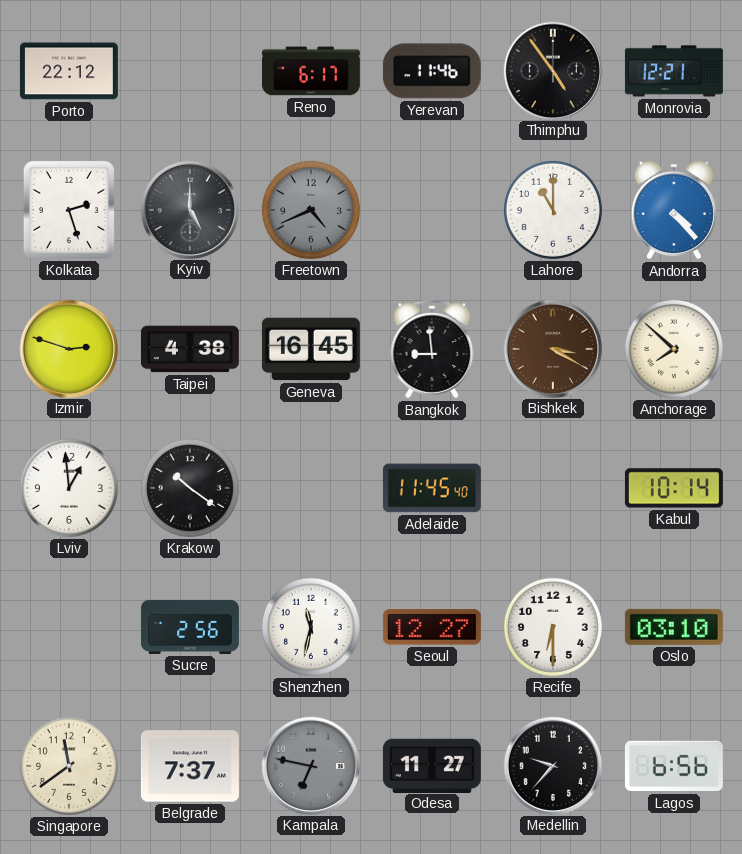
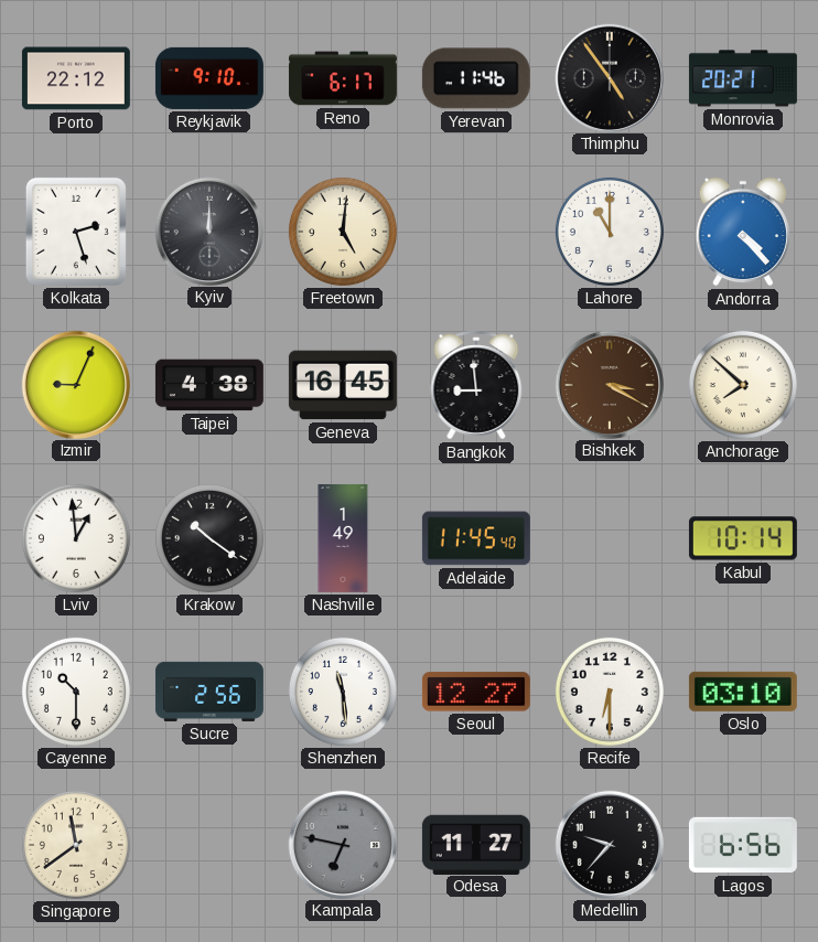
Reykjavik: none -> 9:10
Monrovia: 12:21 -> 20:21
Kyiv: 5:00 -> 12:00
Freetown: 4:41 -> 5:01
Freetown dial: grey -> cream
Izmir: 2:48 -> 9:04
Nashville: none -> 1:49
Cayenne: none -> 10:30
Shenzhen: 11:32 -> 11:29
Belgrade: 7:37 -> none
